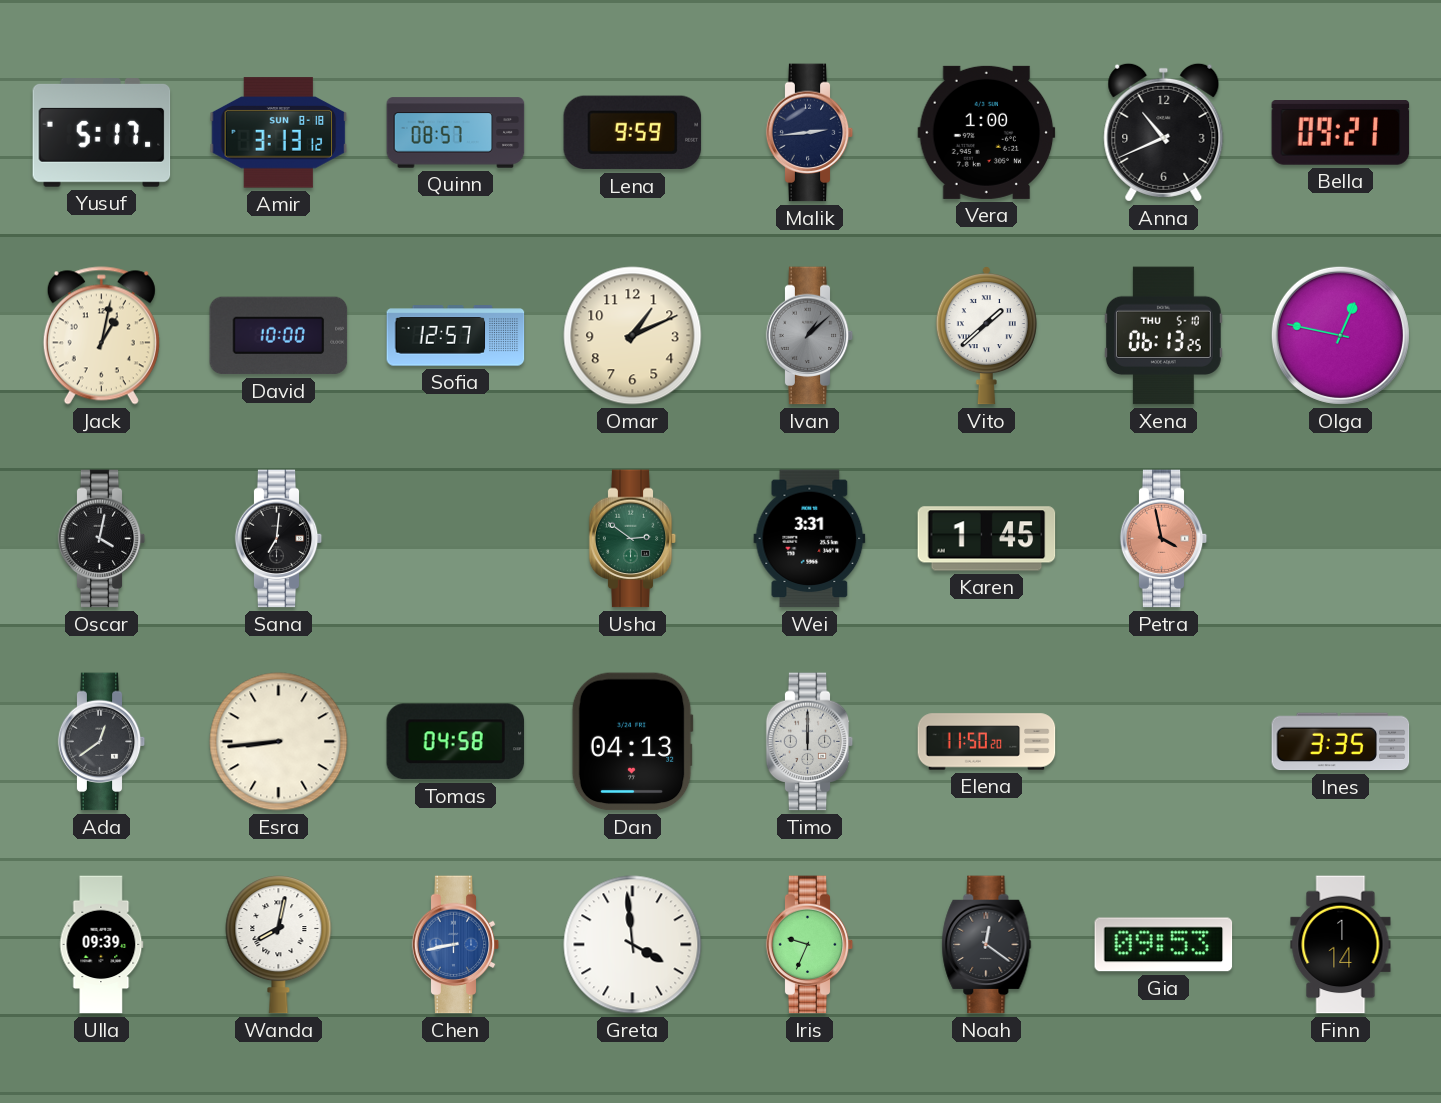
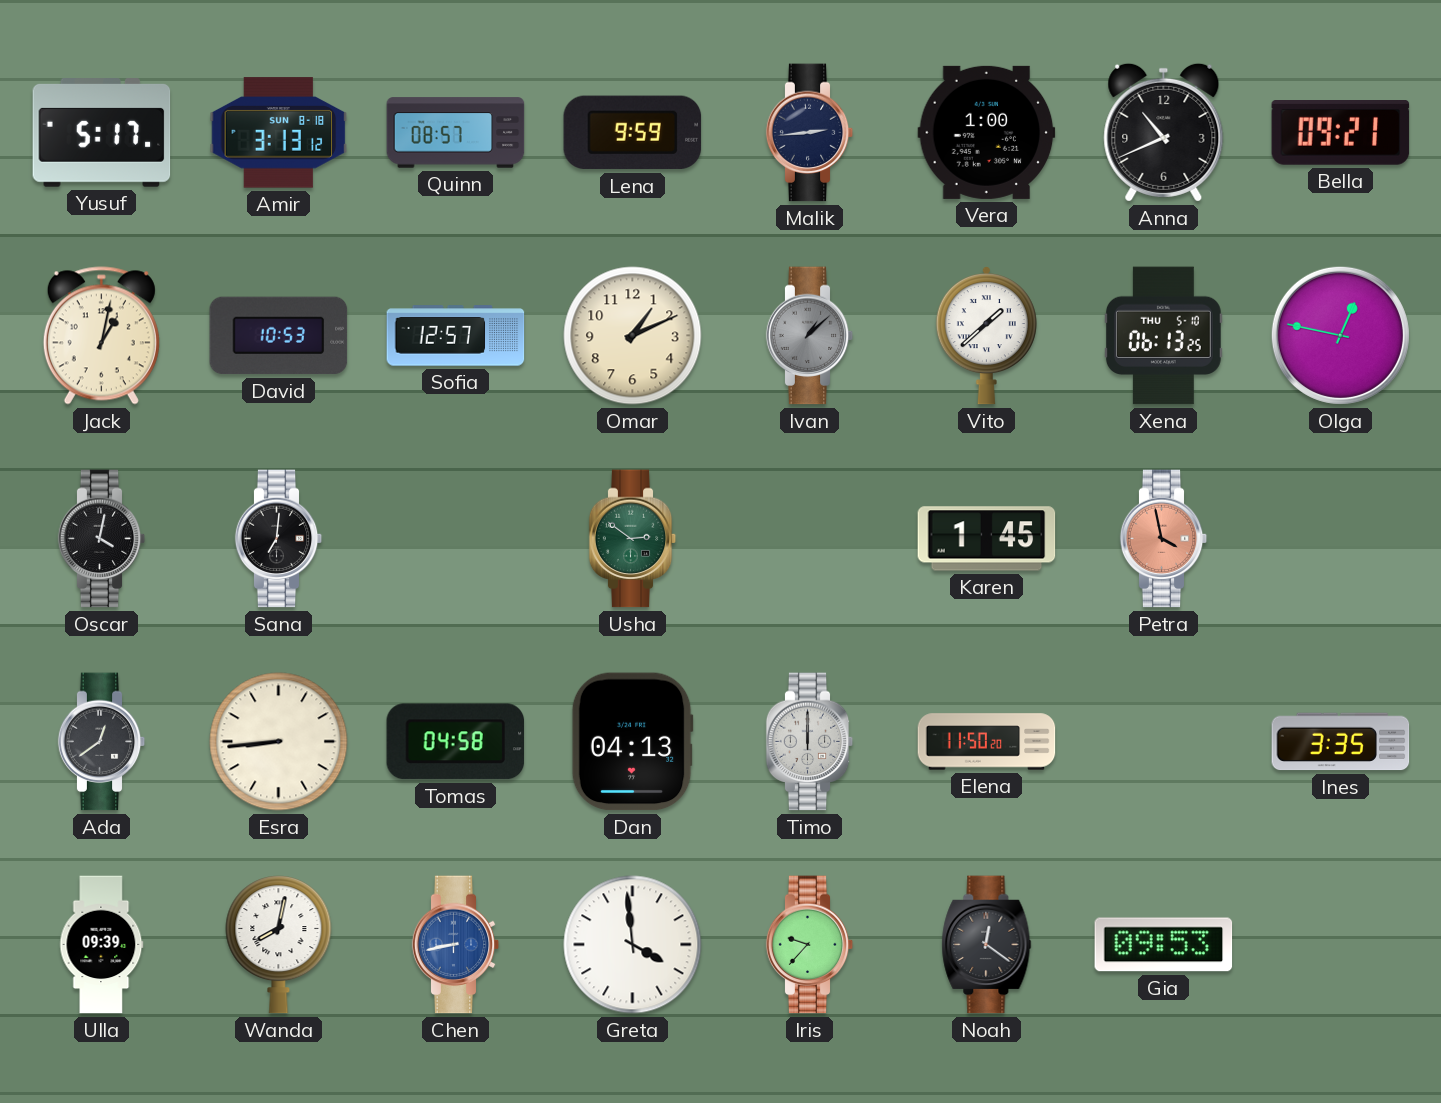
David: 10:00 -> 10:53
Wei: 3:31 -> none
Iris: 9:34 -> 9:37
Finn: 1:14 -> none
